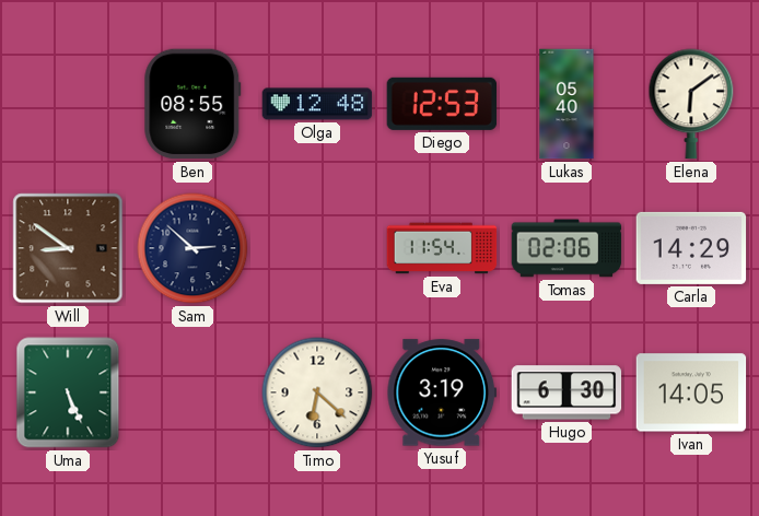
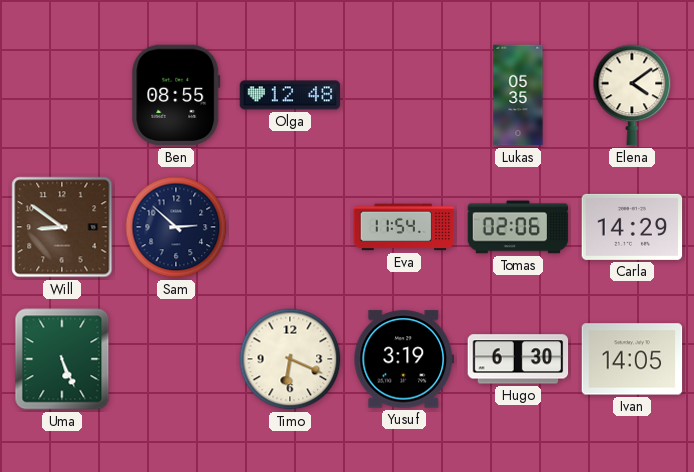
Diego: 12:53 -> none
Lukas: 05:40 -> 05:35
Elena: 6:09 -> 4:09
Timo: 6:22 -> 6:19
